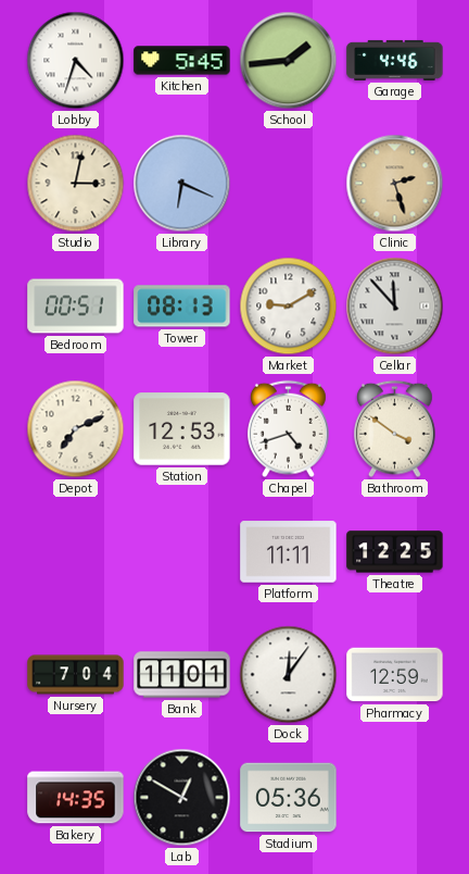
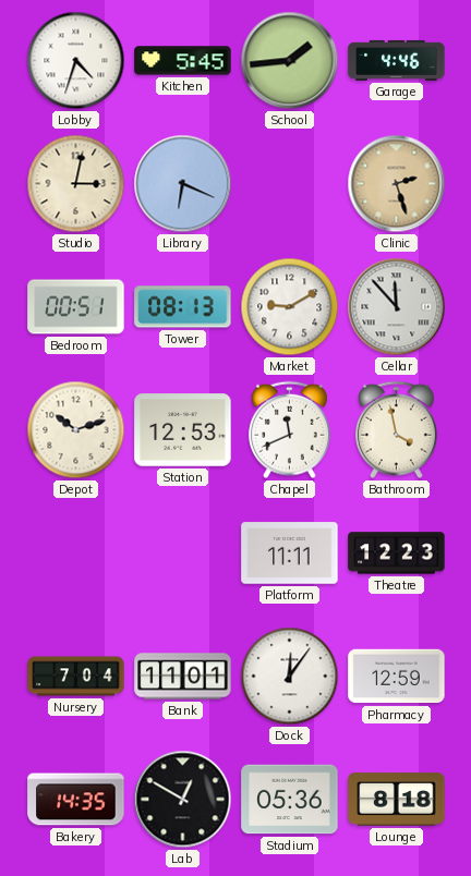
Depot: 7:11 -> 10:12
Chapel: 4:42 -> 11:41
Bathroom: 3:51 -> 3:58
Theatre: 12:25 -> 12:23
Lounge: none -> 8:18
